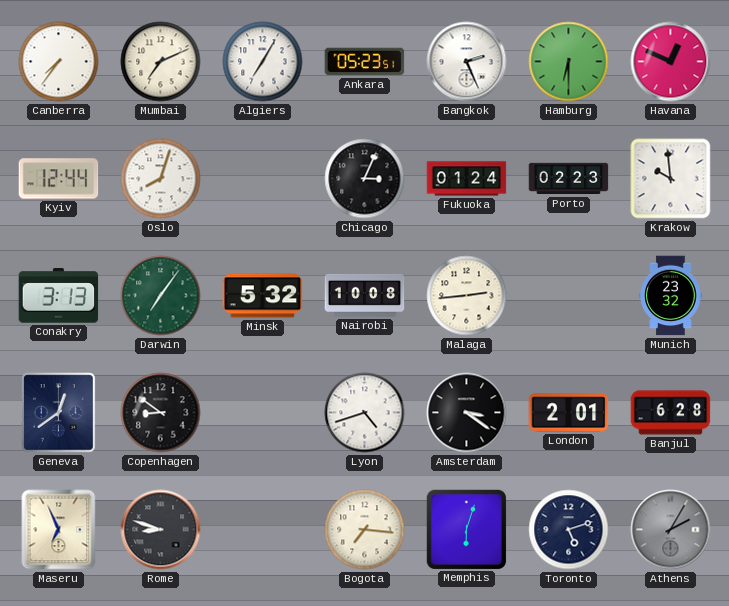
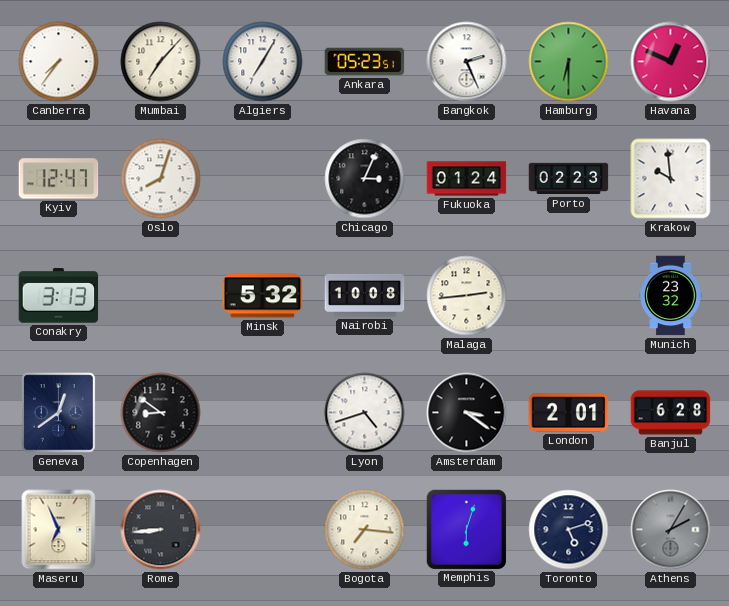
Mumbai: 7:11 -> 7:07
Kyiv: 12:44 -> 12:47
Darwin: 7:06 -> none
Rome: 8:48 -> 8:44
